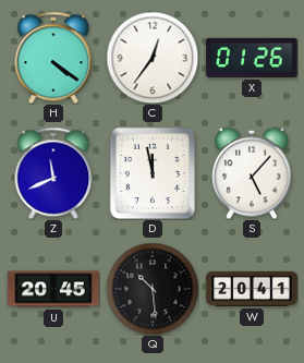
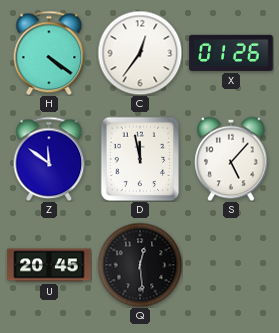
Z: 11:41 -> 11:51
Q: 10:29 -> 12:29
W: 20:41 -> none
